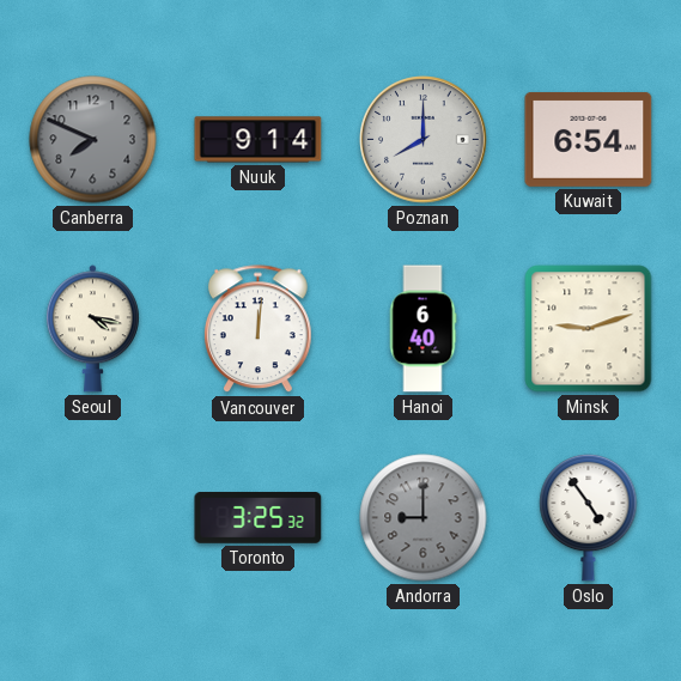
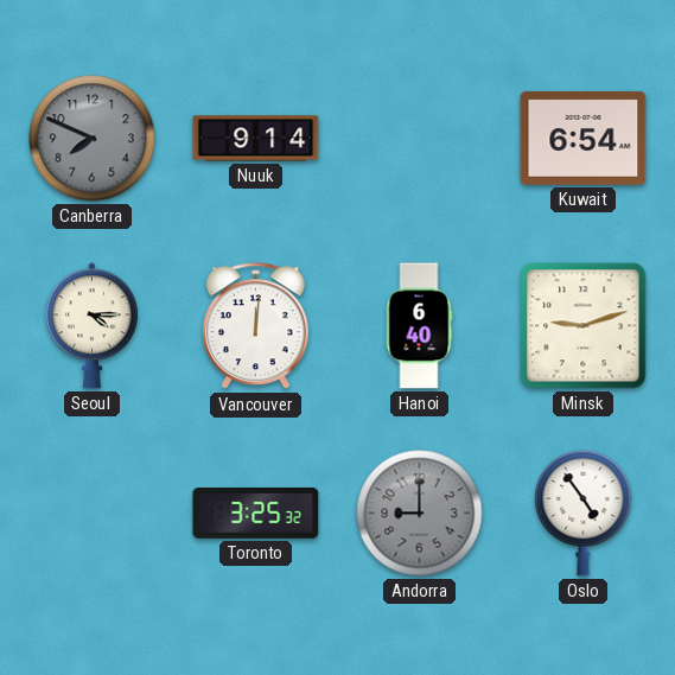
Poznan: 8:00 -> none
Seoul: 4:17 -> 4:15
